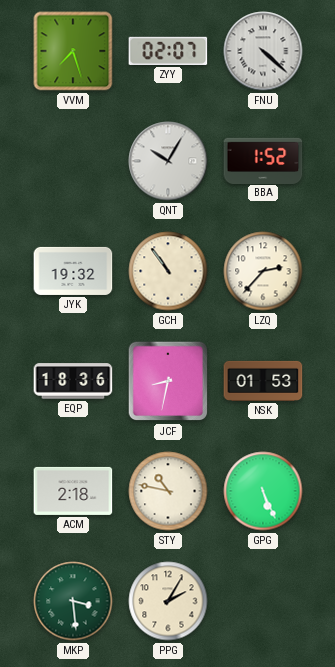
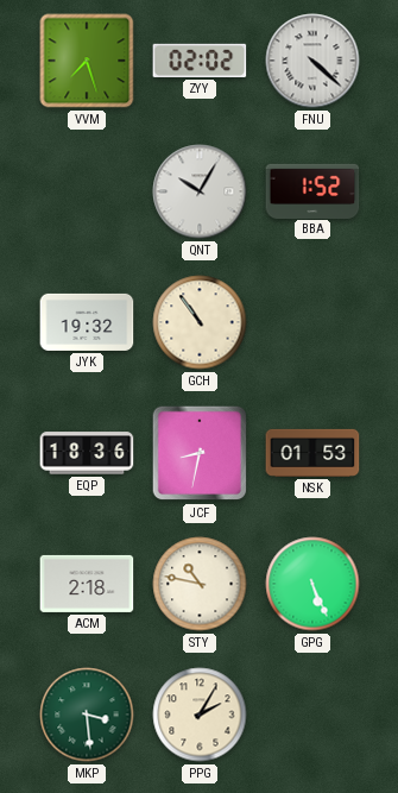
ZYY: 02:07 -> 02:02
LZQ: 2:37 -> none
